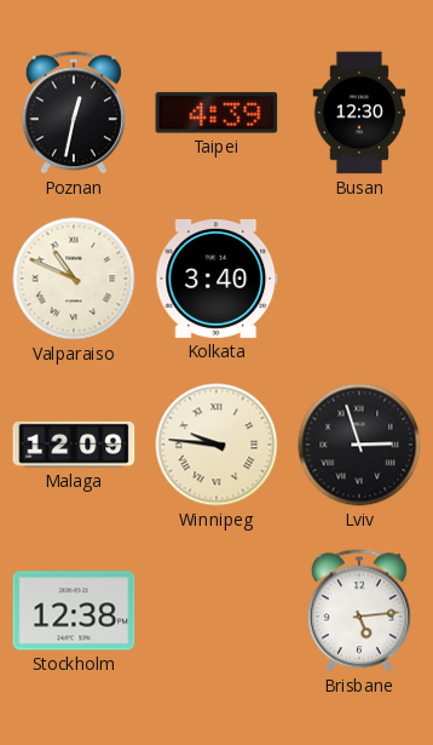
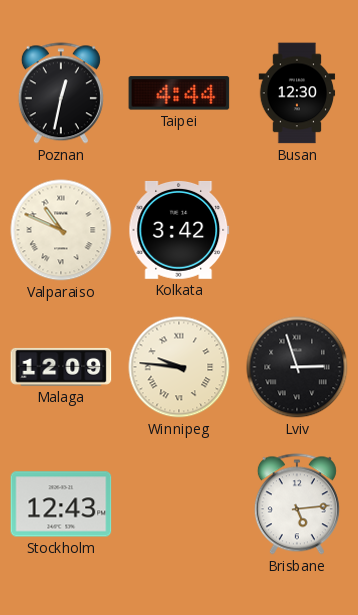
Taipei: 4:39 -> 4:44
Kolkata: 3:40 -> 3:42
Stockholm: 12:38 -> 12:43
